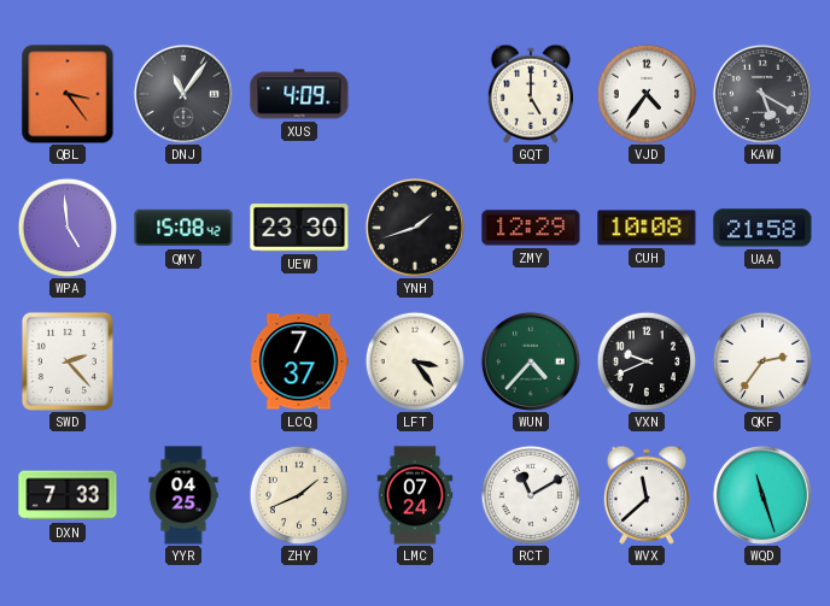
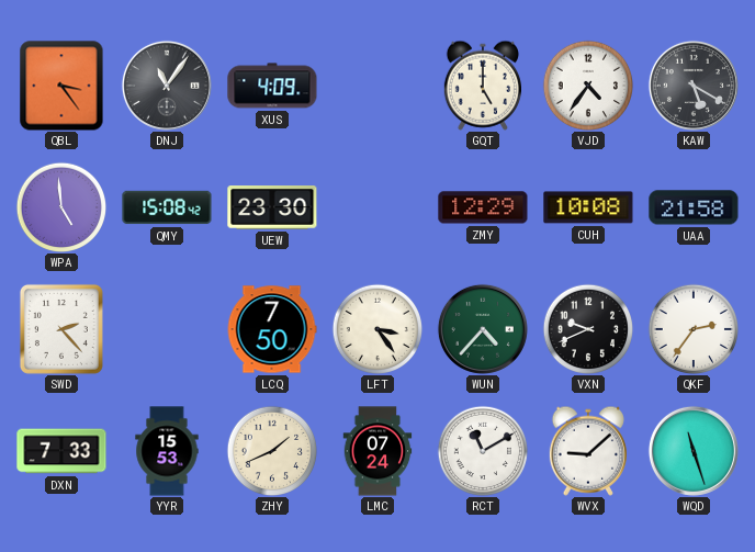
YNH: 1:42 -> none
LCQ: 7:37 -> 7:50
YYR: 04:25 -> 15:53
WVX: 11:38 -> 9:08
